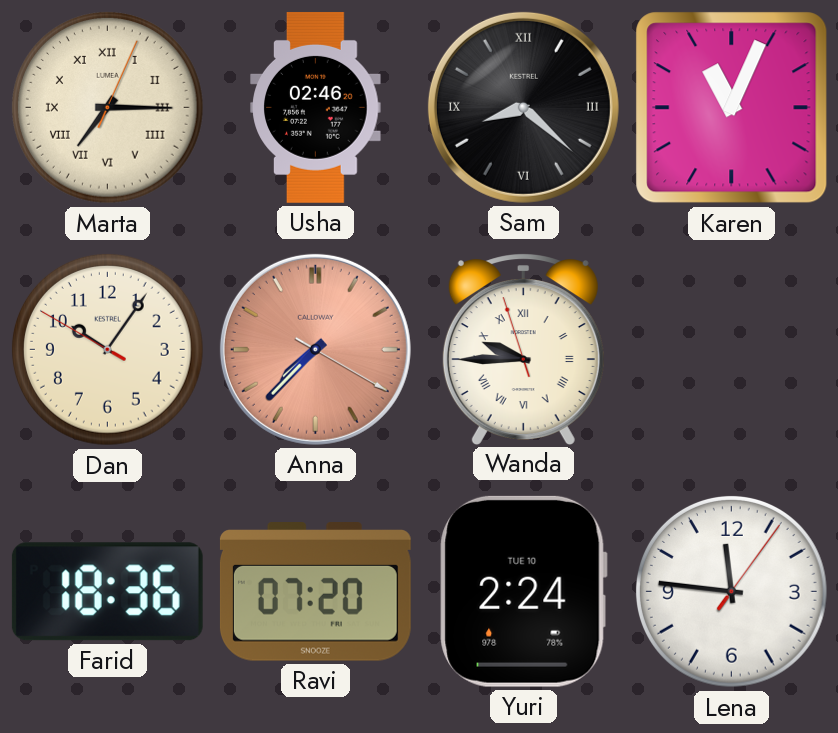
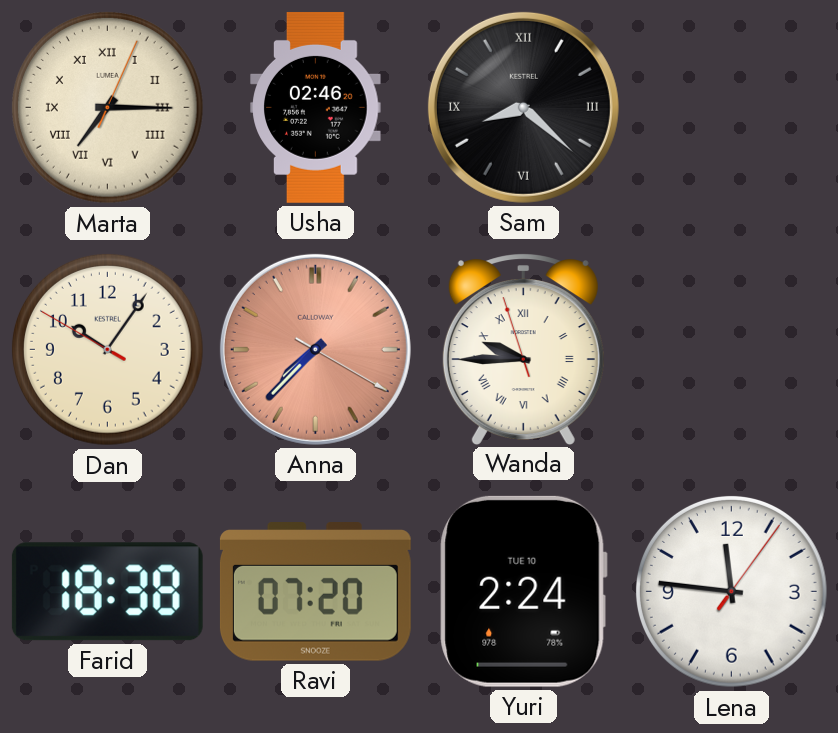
Karen: 11:04 -> none
Farid: 18:36 -> 18:38
